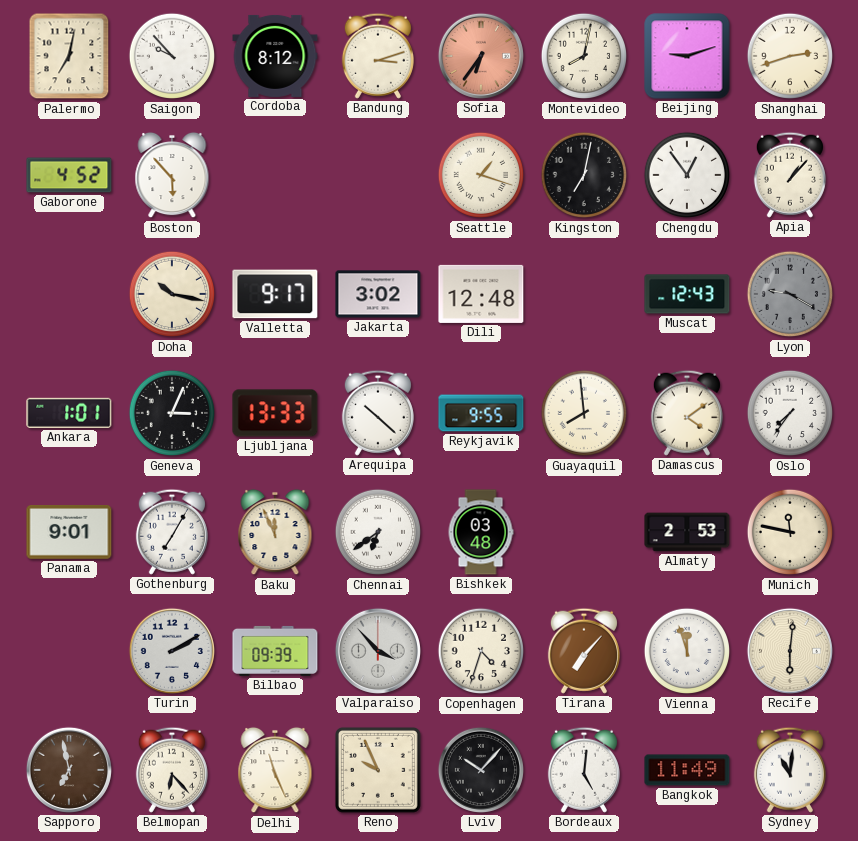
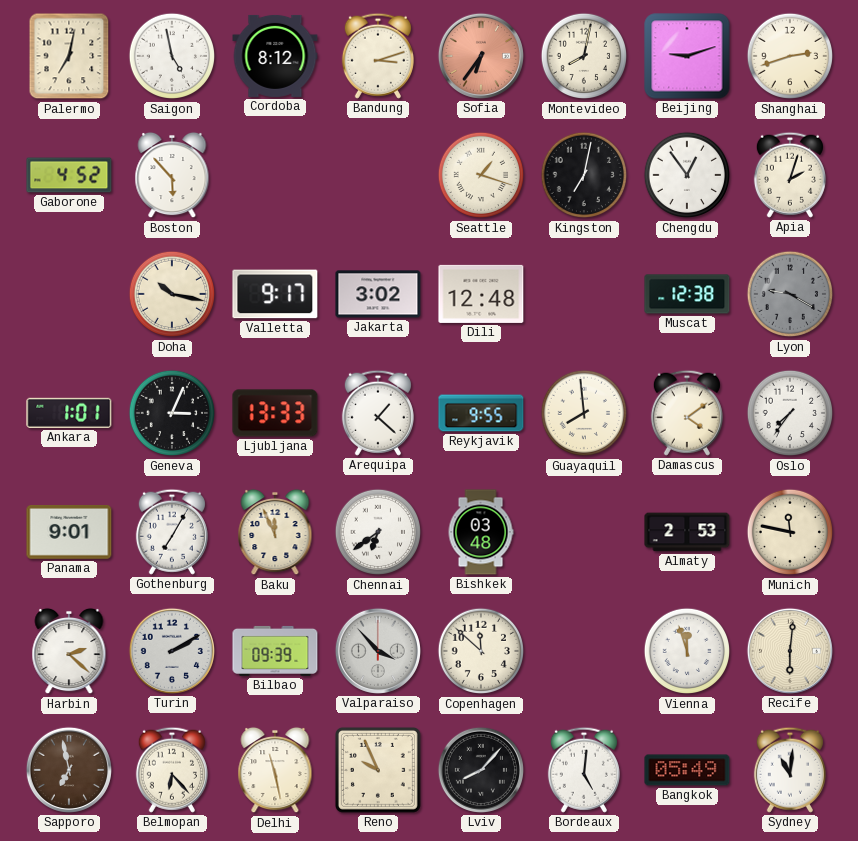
Saigon: 9:53 -> 4:58
Apia: 1:07 -> 2:03
Muscat: 12:43 -> 12:38
Arequipa: 10:22 -> 1:22
Harbin: none -> 2:22
Copenhagen: 4:33 -> 11:52
Tirana: 7:07 -> none
Delhi: 11:26 -> 11:28
Lviv: 10:07 -> 8:07
Bangkok: 11:49 -> 05:49
